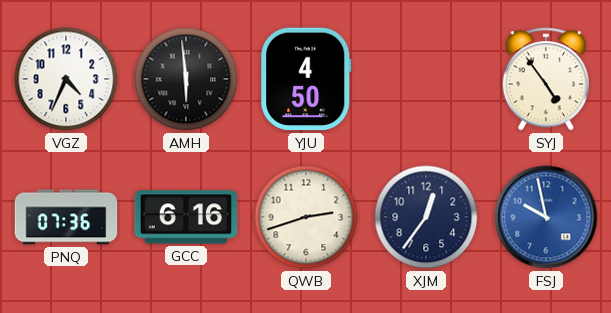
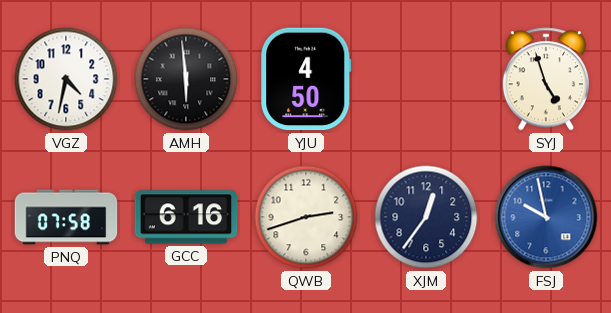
VGZ: 4:34 -> 4:32
SYJ: 4:54 -> 4:57
PNQ: 07:36 -> 07:58
